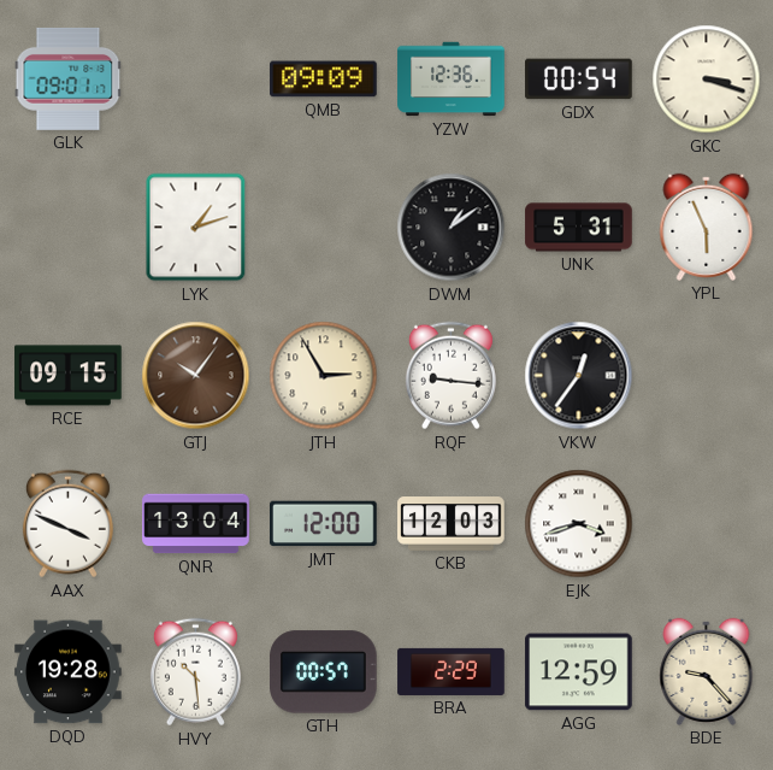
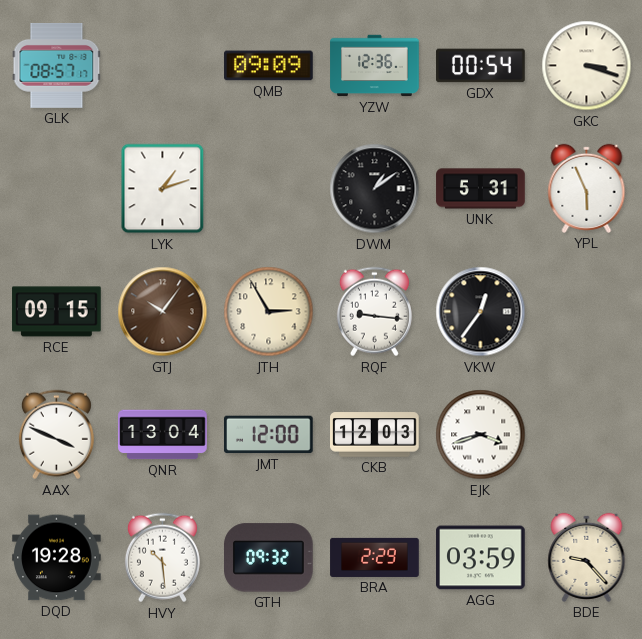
GLK: 09:01 -> 08:57
GTH: 00:57 -> 09:32
AGG: 12:59 -> 03:59
